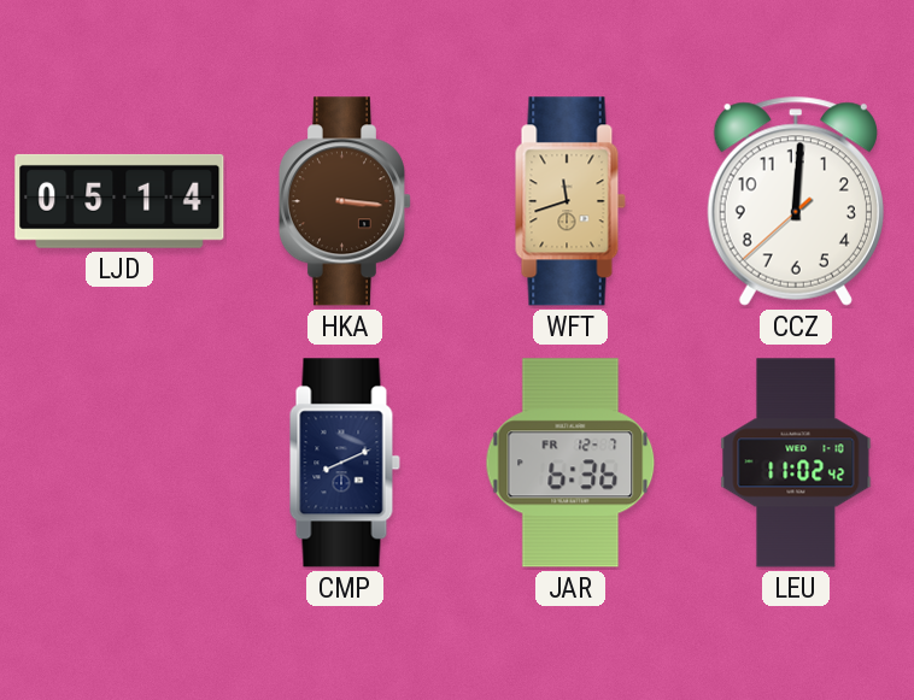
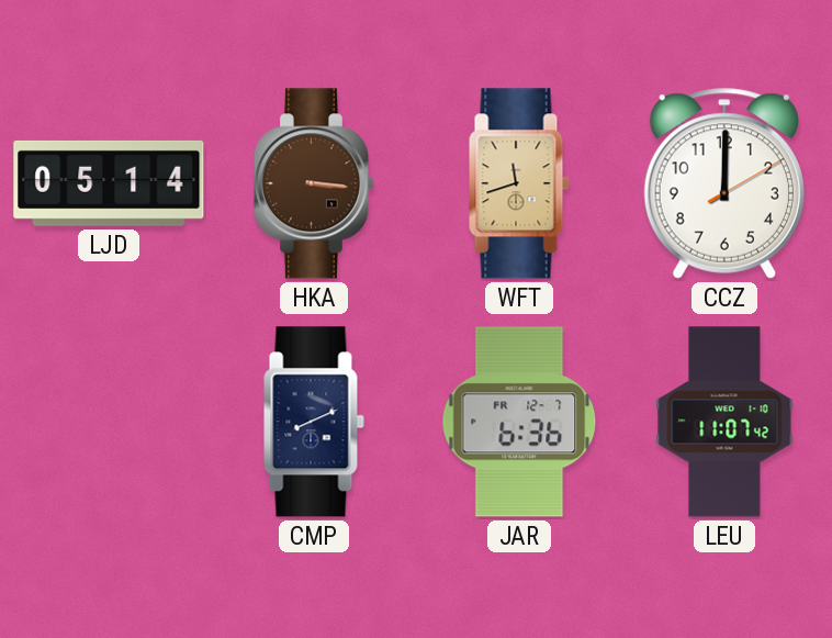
CCZ: 12:00:38 -> 12:00:10
LEU: 11:02 -> 11:07
